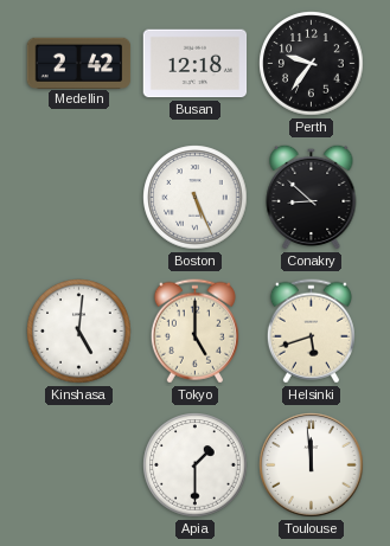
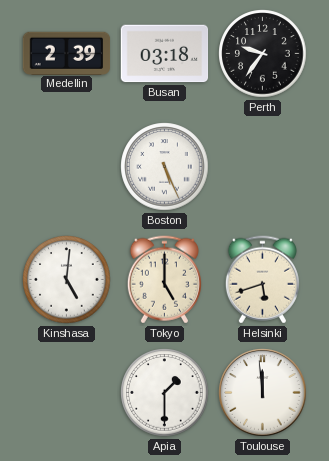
Medellin: 2:42 -> 2:39
Busan: 12:18 -> 03:18
Conakry: 8:52 -> none
